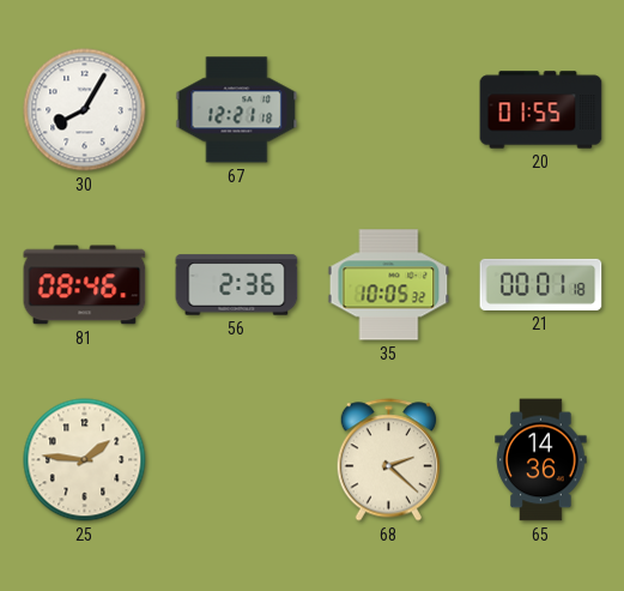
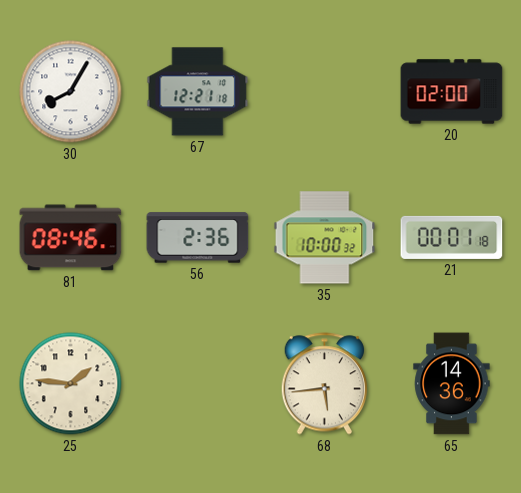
20: 01:55 -> 02:00
35: 10:05 -> 10:00
68: 2:22 -> 5:44
